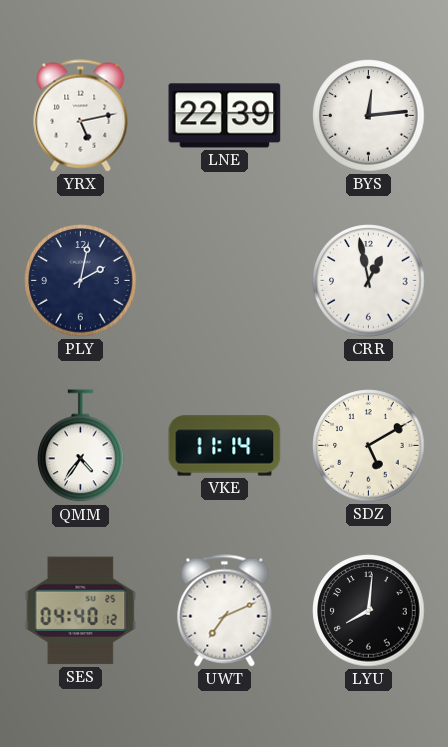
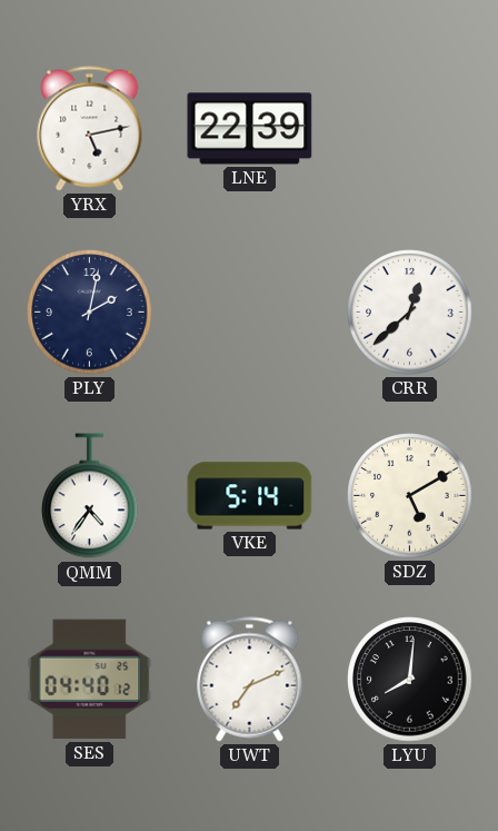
BYS: 12:14 -> none
CRR: 12:58 -> 12:38
VKE: 11:14 -> 5:14
